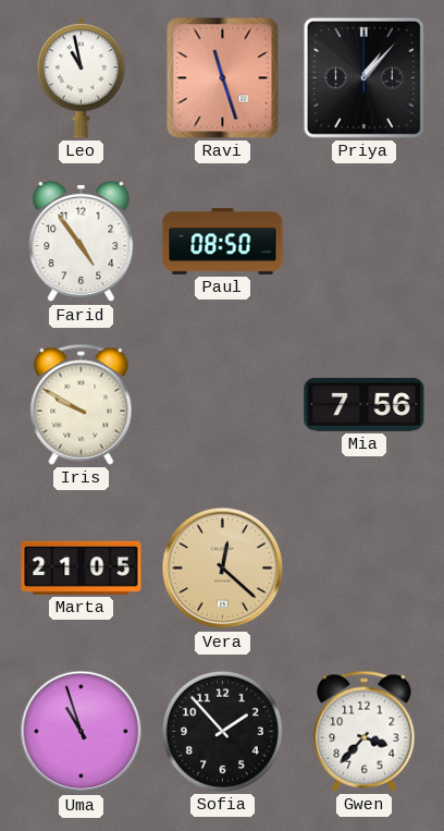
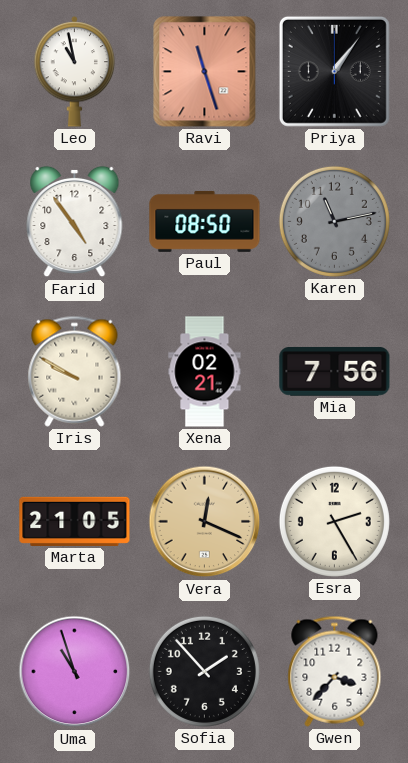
Priya: 1:07 -> 1:06
Karen: none -> 11:13
Xena: none -> 02:21
Vera: 12:22 -> 12:19
Esra: none -> 2:25
